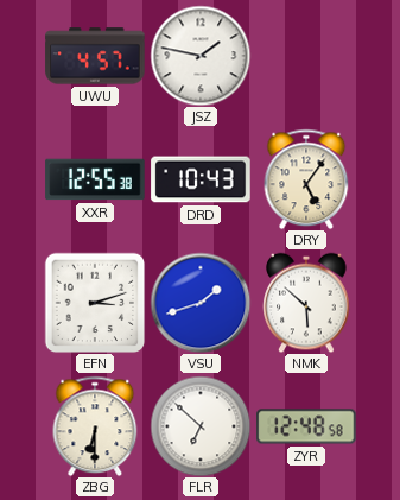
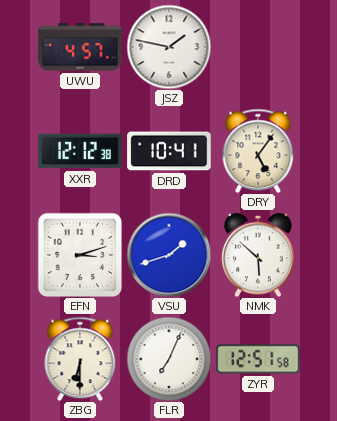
XXR: 12:55 -> 12:12
DRD: 10:43 -> 10:41
FLR: 6:52 -> 7:04
ZYR: 12:48 -> 12:51
